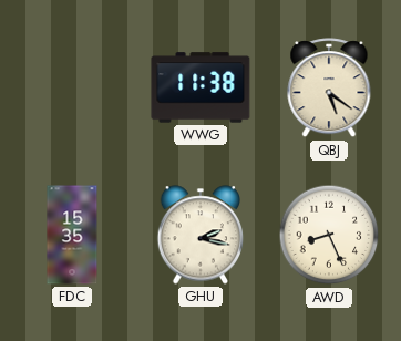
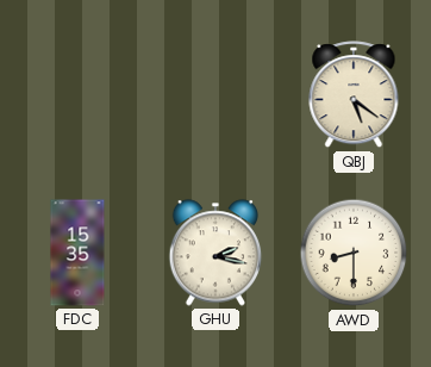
WWG: 11:38 -> none
AWD: 8:26 -> 8:30
